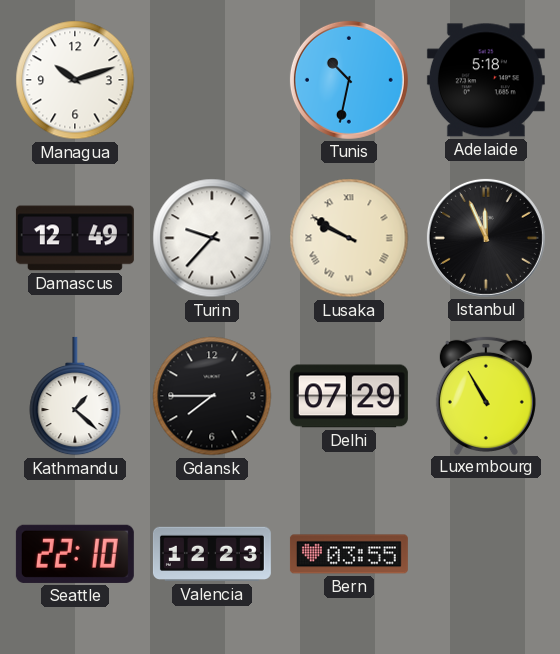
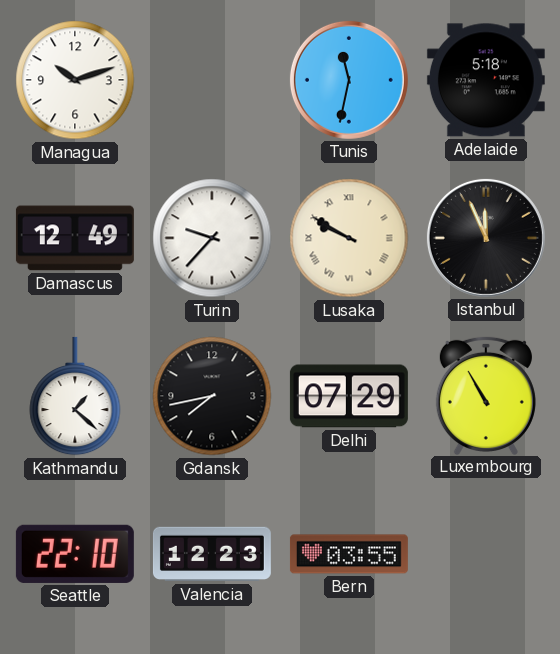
Tunis: 10:32 -> 11:32
Gdansk: 7:45 -> 7:43
